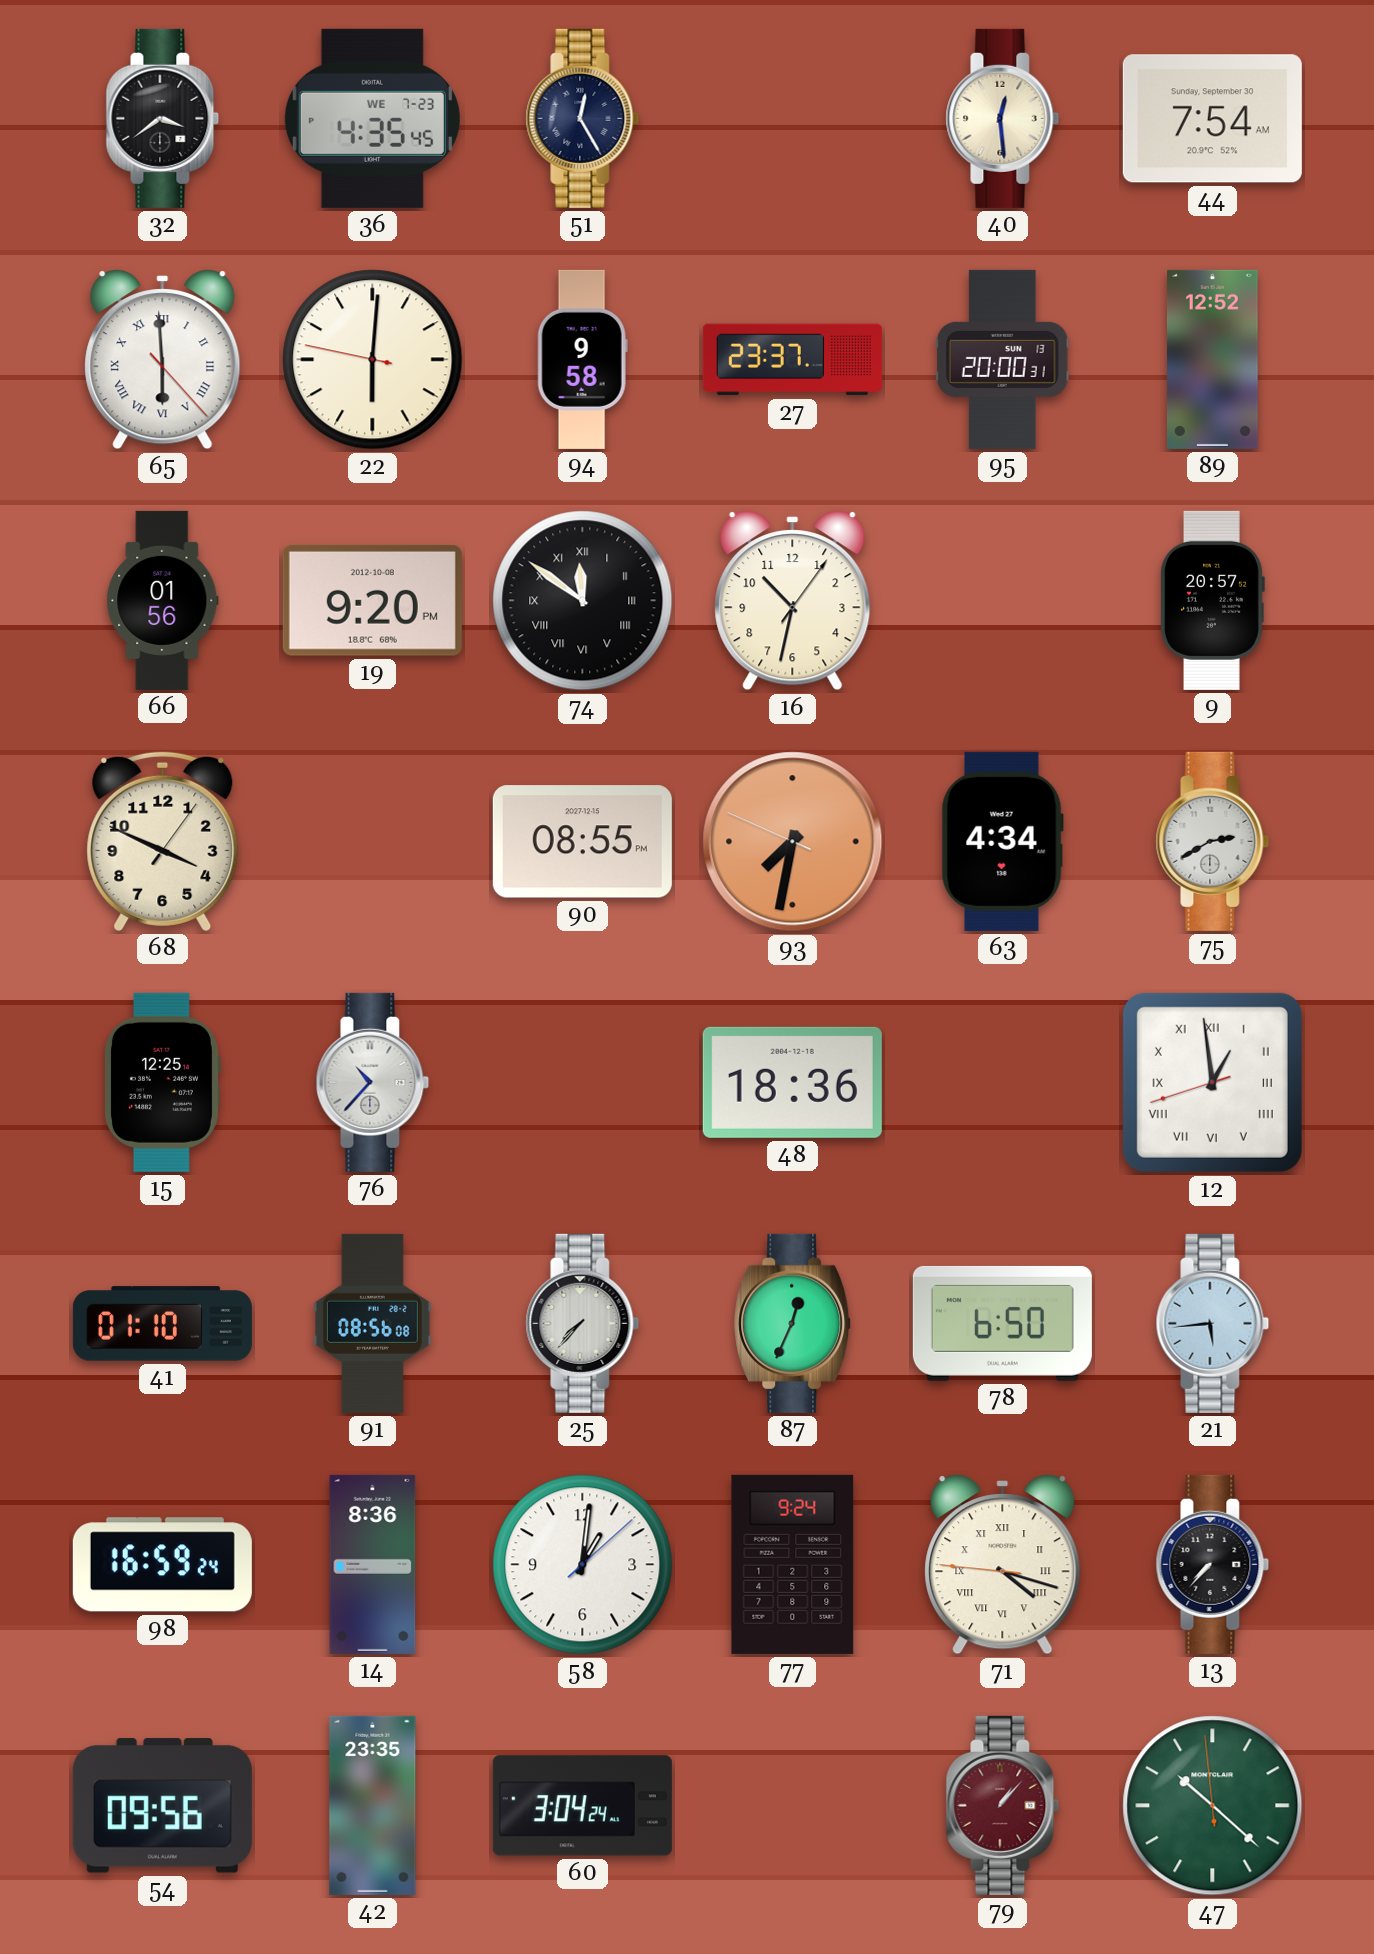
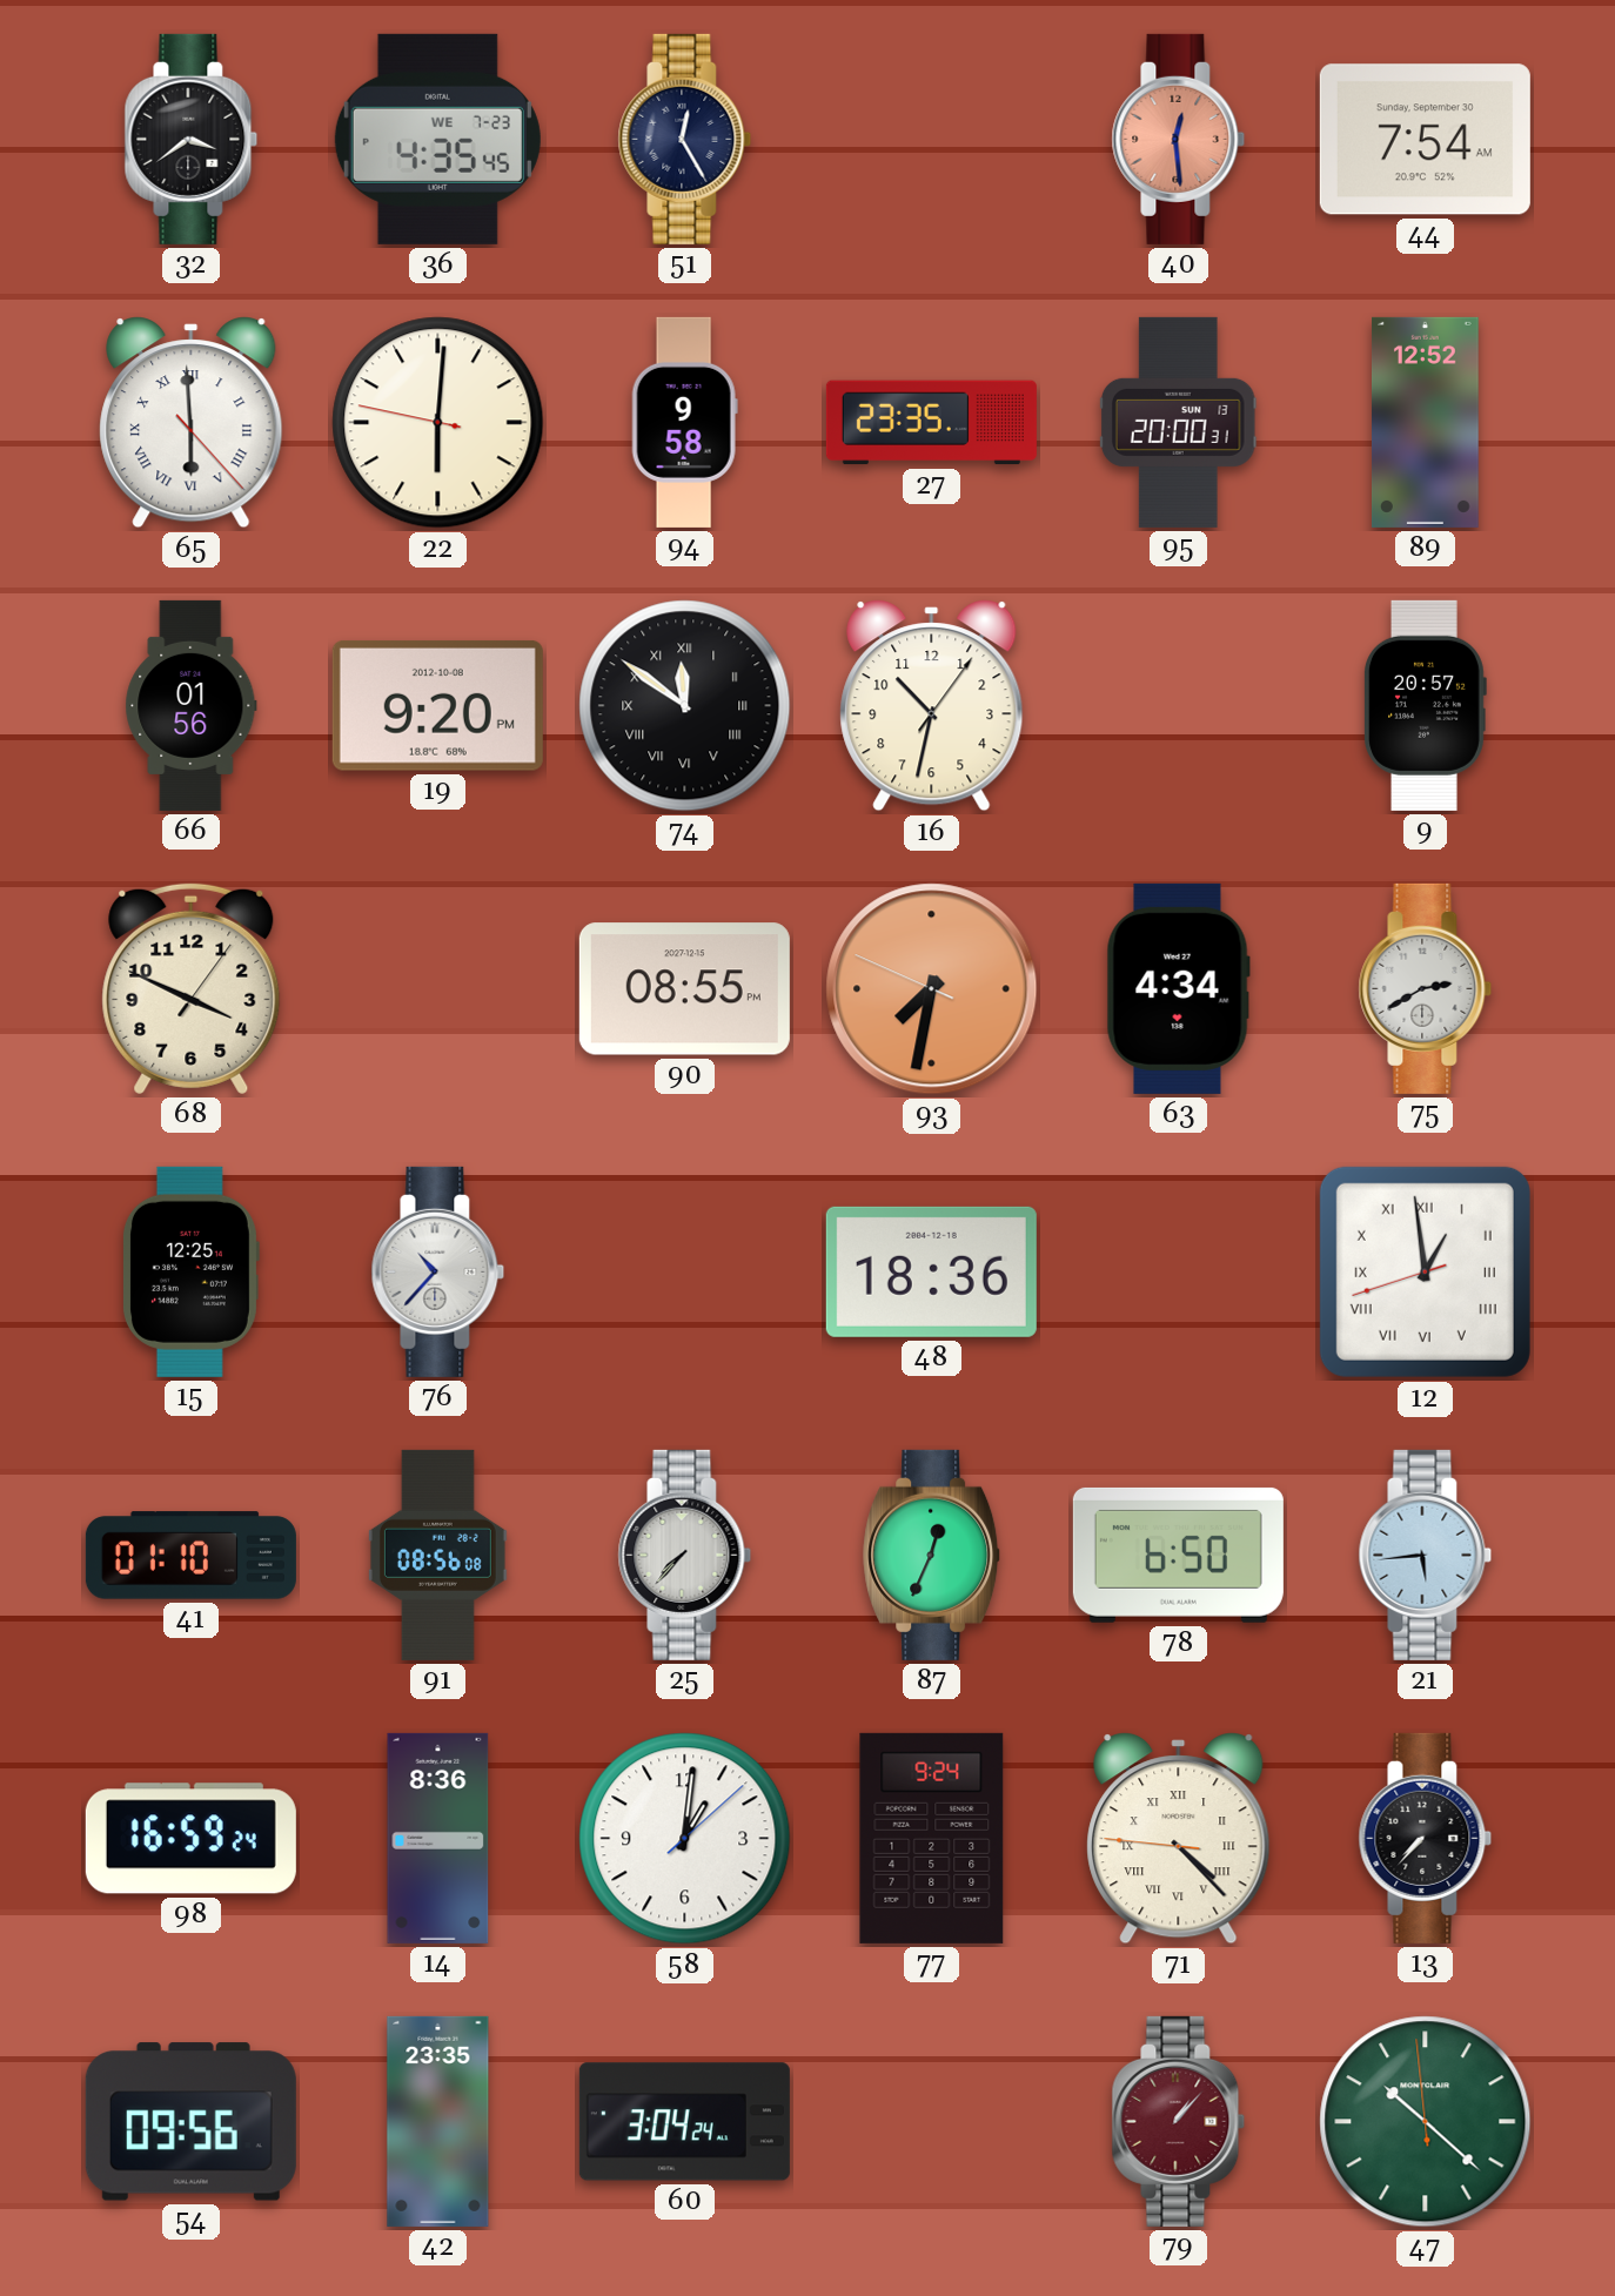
40 dial: cream -> salmon
27: 23:37 -> 23:35
71: 4:17 -> 4:22
